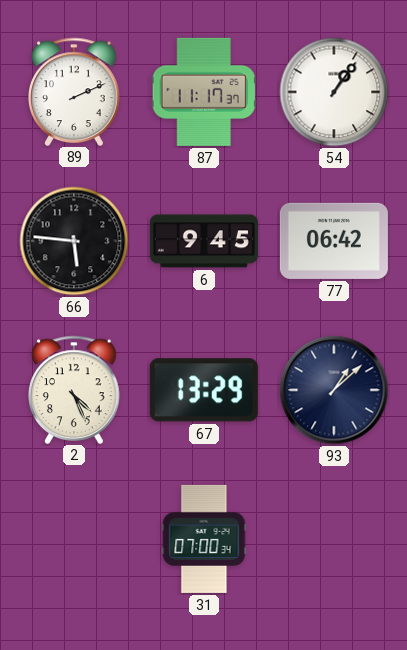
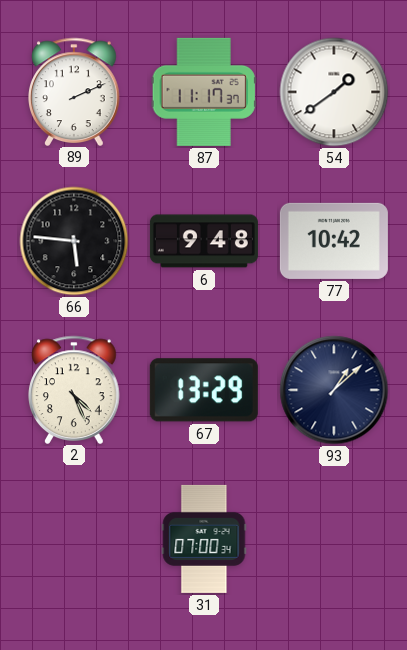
54: 1:06 -> 1:39
6: 9:45 -> 9:48
77: 06:42 -> 10:42
